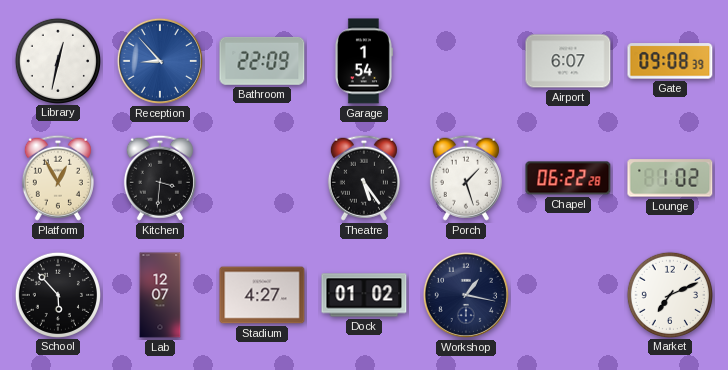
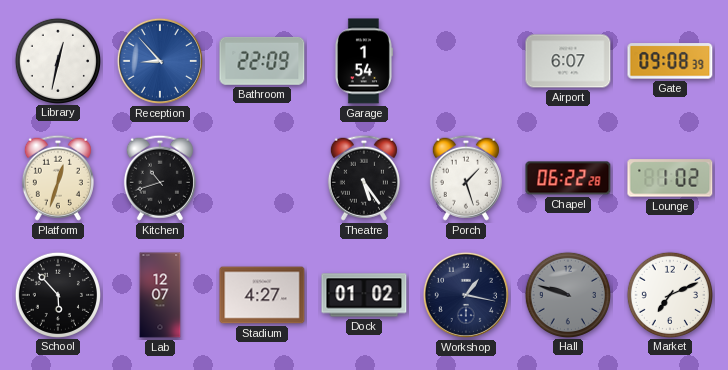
Platform: 12:55 -> 12:33
Kitchen: 3:31 -> 10:42
Hall: none -> 9:48
